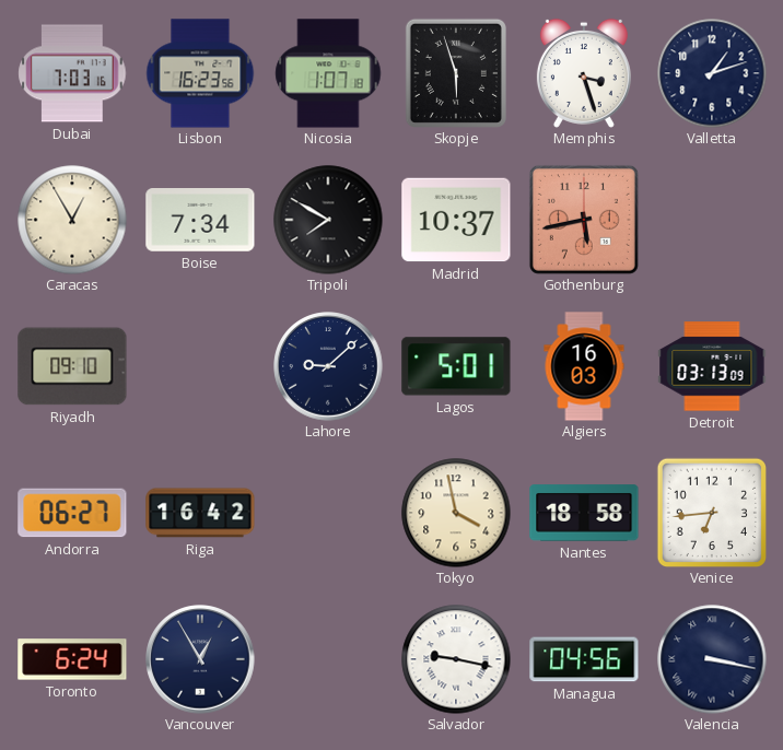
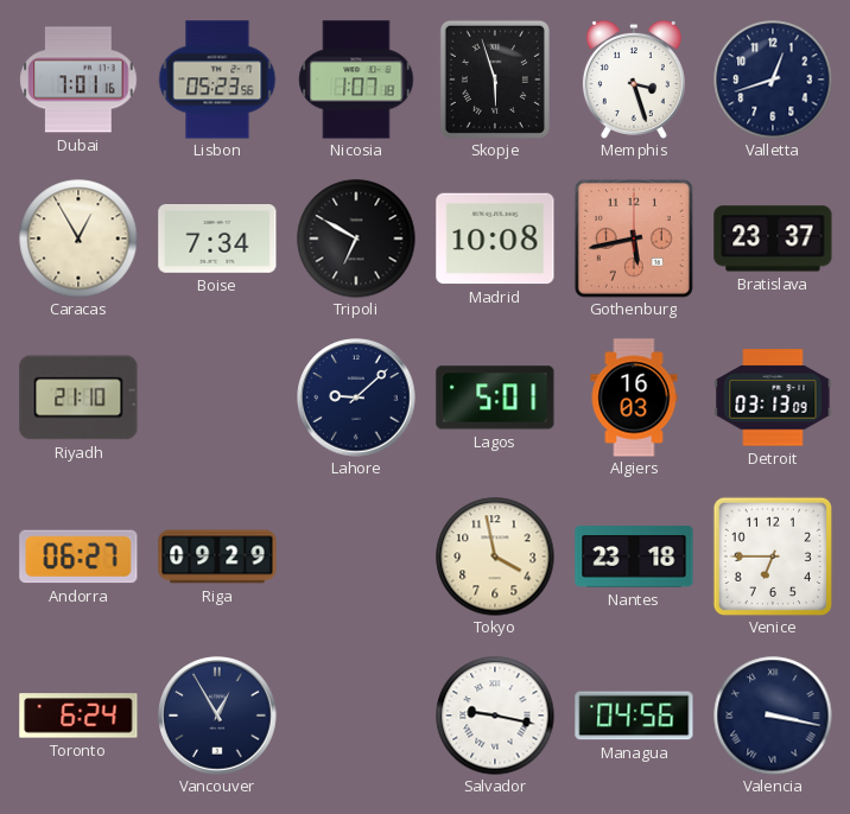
Dubai: 7:03 -> 7:01
Lisbon: 16:23 -> 05:23
Valletta: 1:12 -> 12:42
Tripoli: 7:50 -> 6:50
Madrid: 10:37 -> 10:08
Bratislava: none -> 23:37
Riyadh: 09:10 -> 21:10
Riga: 16:42 -> 09:29
Nantes: 18:58 -> 23:18
Venice: 6:44 -> 6:45
